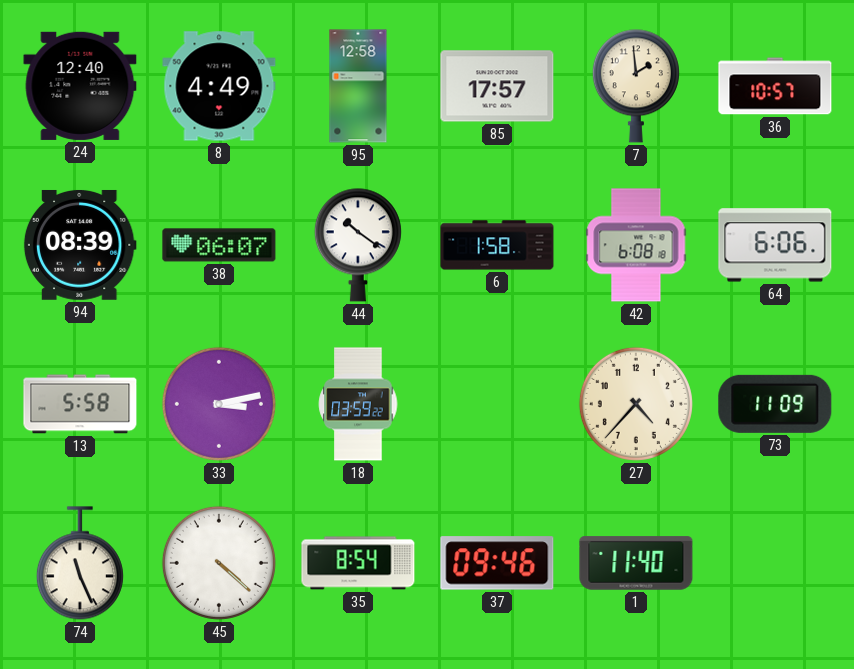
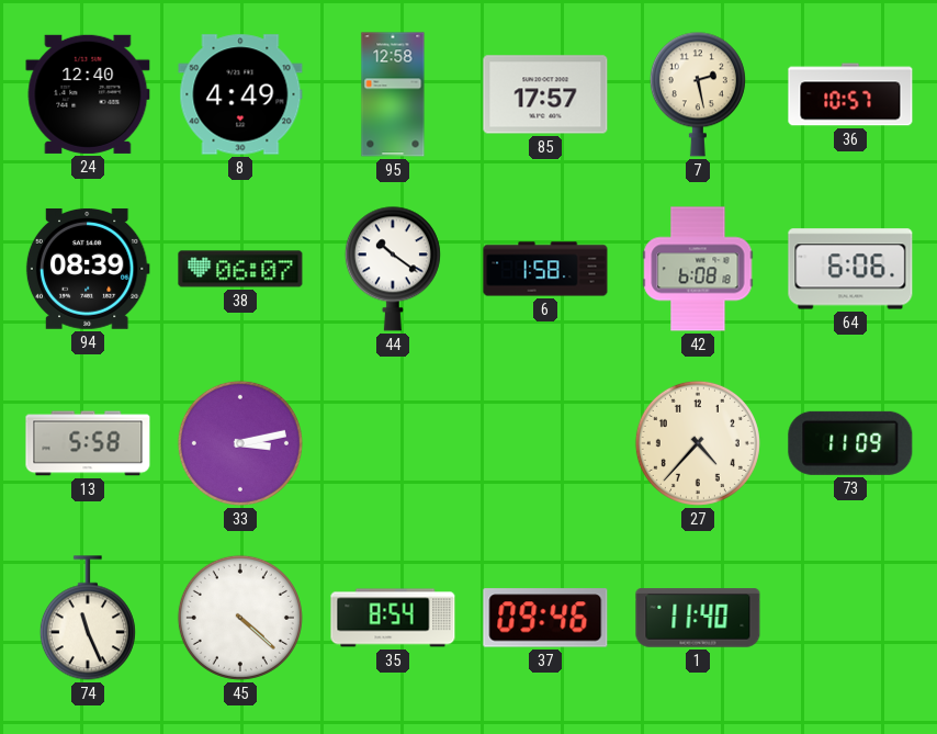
7: 1:59 -> 2:28
18: 03:59 -> none
